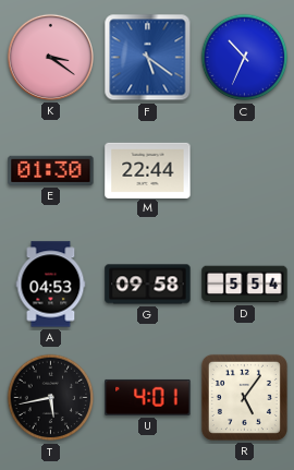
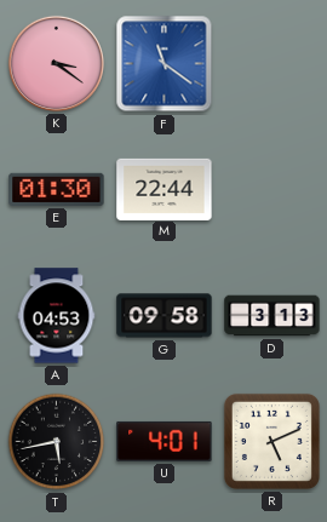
F: 5:21 -> 11:21
C: 10:34 -> none
D: 5:54 -> 3:13
R: 5:06 -> 5:11
